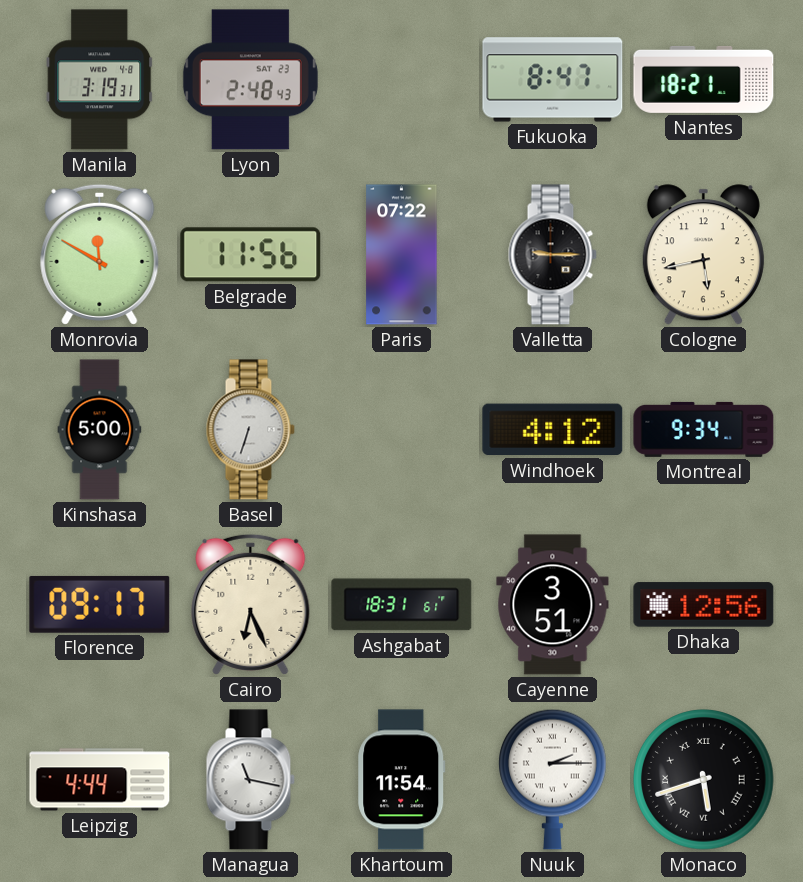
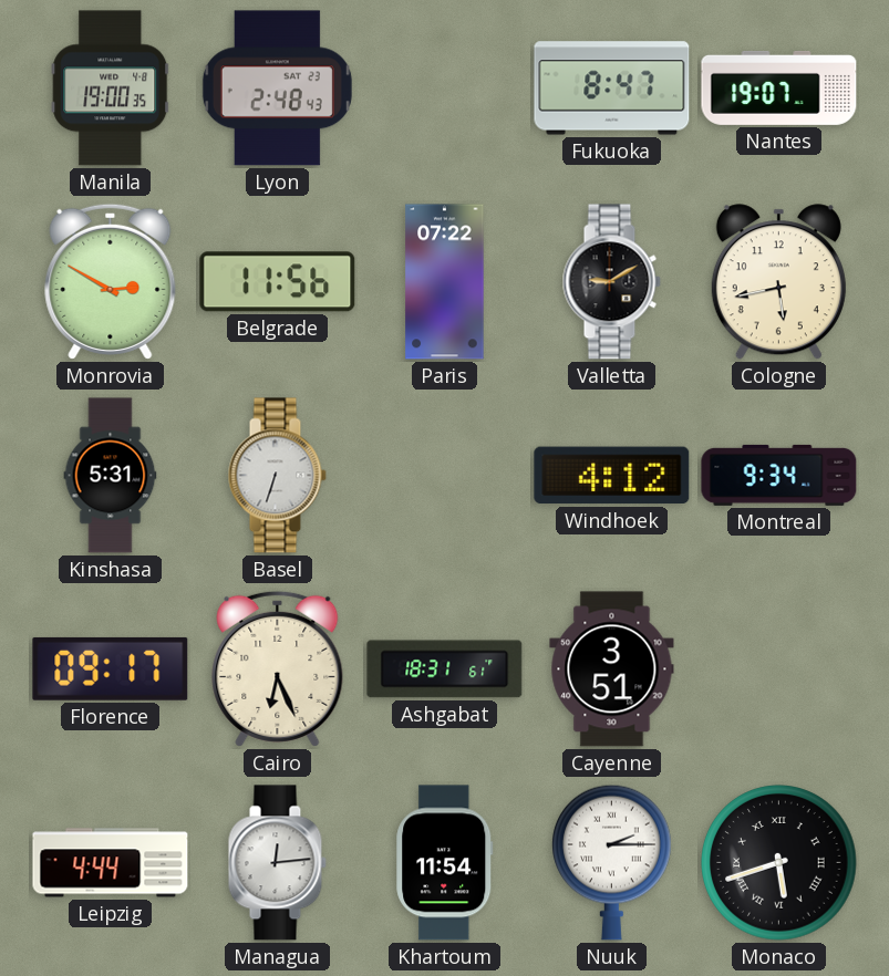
Manila: 3:19 -> 19:00
Nantes: 18:21 -> 19:07
Monrovia: 11:50 -> 2:50
Valletta: 9:15 -> 9:10
Kinshasa: 5:00 -> 5:31
Dhaka: 12:56 -> none
Managua: 11:17 -> 12:14
